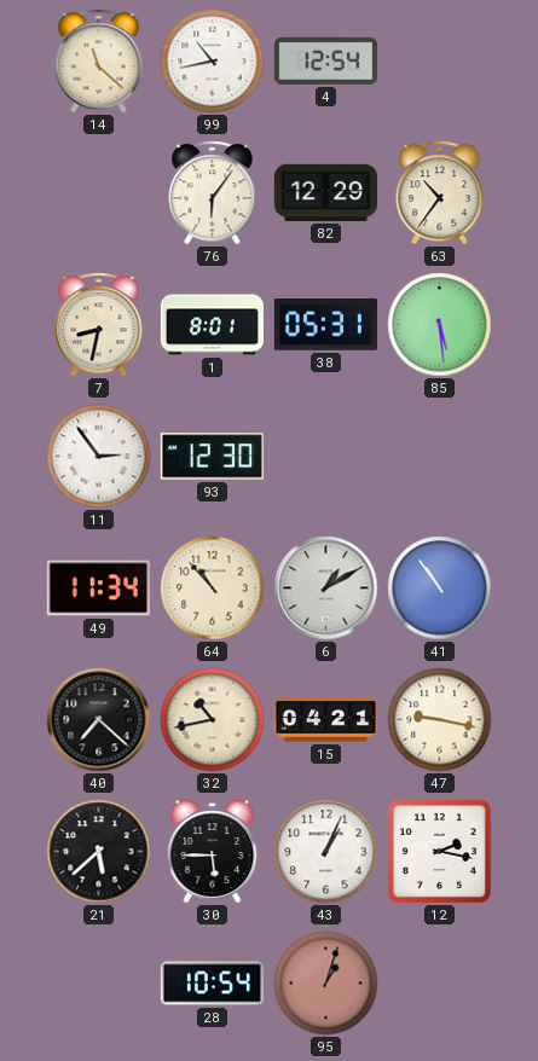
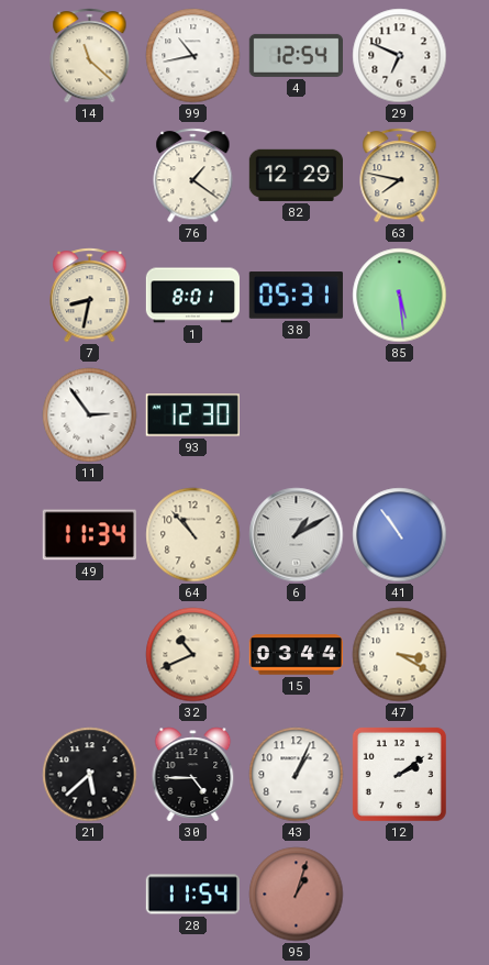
29: none -> 6:49
76: 6:06 -> 1:21
63: 10:36 -> 7:47
40: 7:22 -> none
32: 10:43 -> 10:41
15: 04:21 -> 03:44
47: 9:17 -> 3:20
30: 5:45 -> 4:45
12: 2:17 -> 2:09
28: 10:54 -> 11:54
